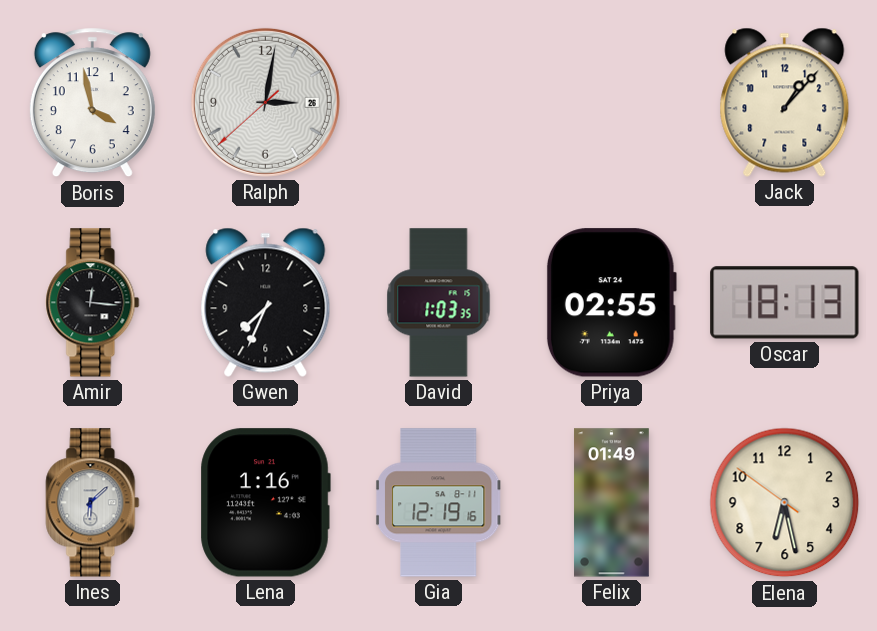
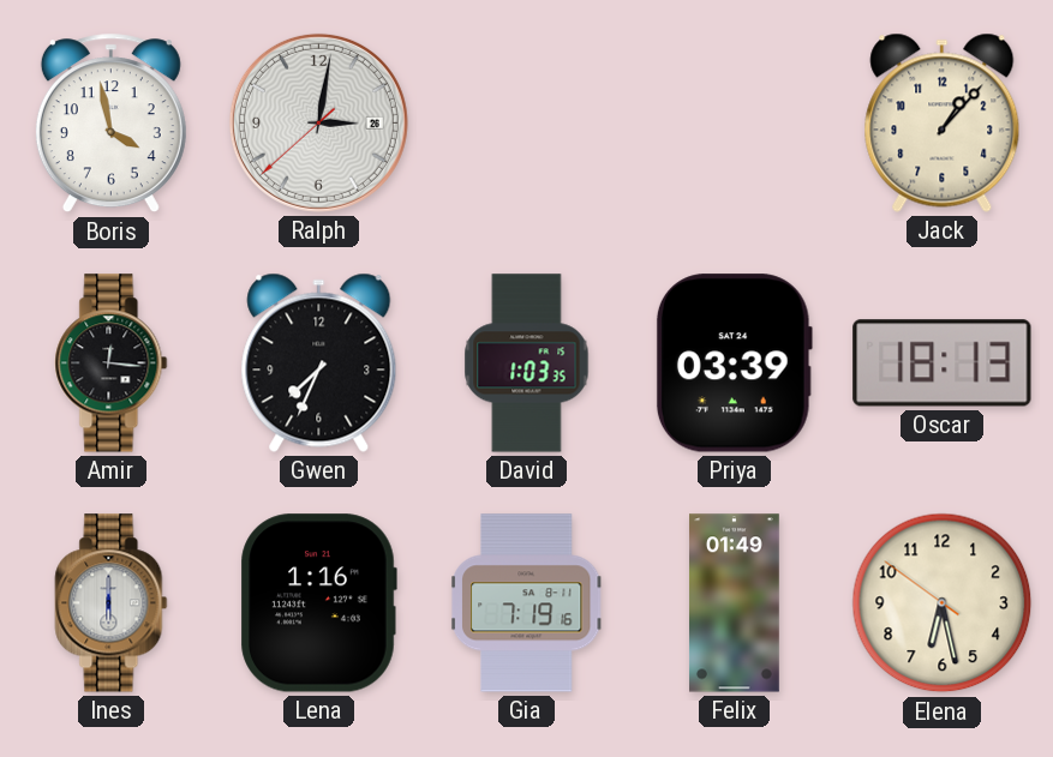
Priya: 02:55 -> 03:39
Ines: 6:08 -> 6:00
Gia: 12:19 -> 7:19
